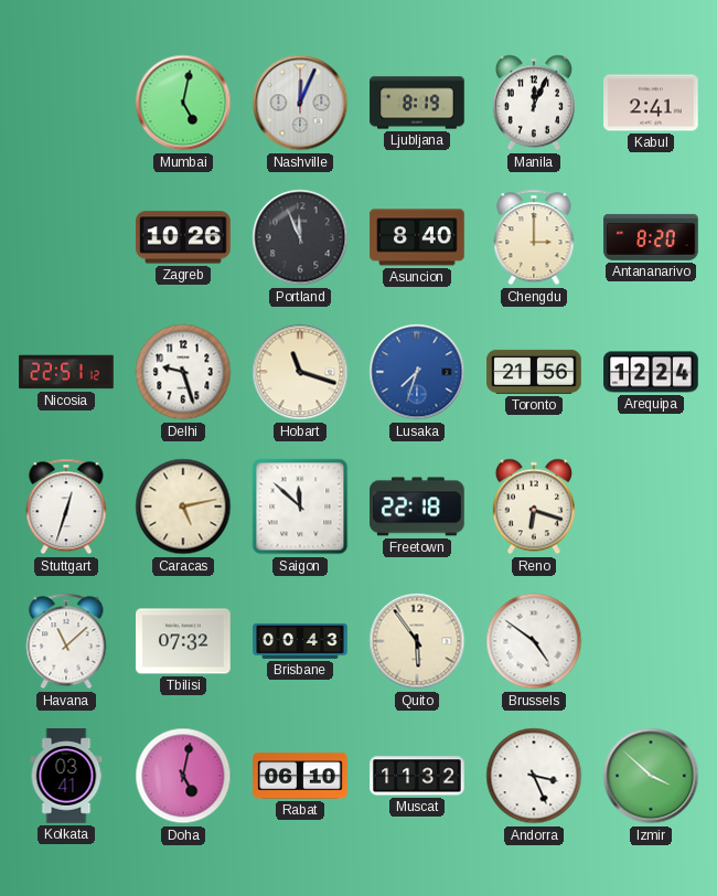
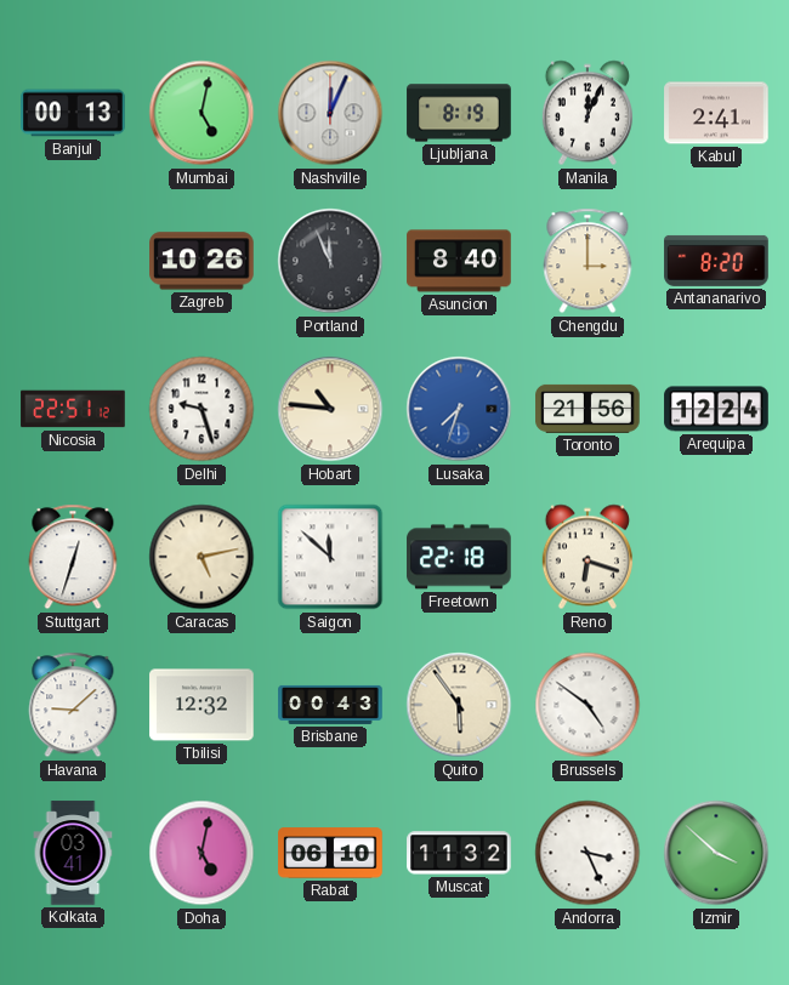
Banjul: none -> 00:13
Hobart: 11:18 -> 10:46
Havana: 11:08 -> 9:08
Tbilisi: 07:32 -> 12:32
